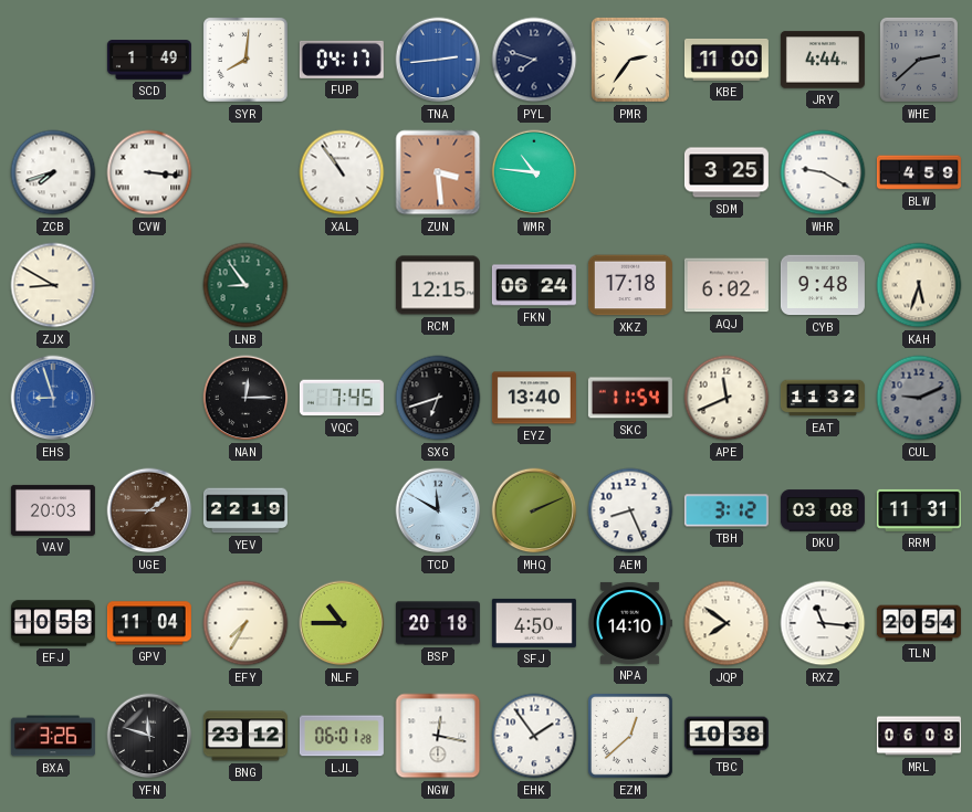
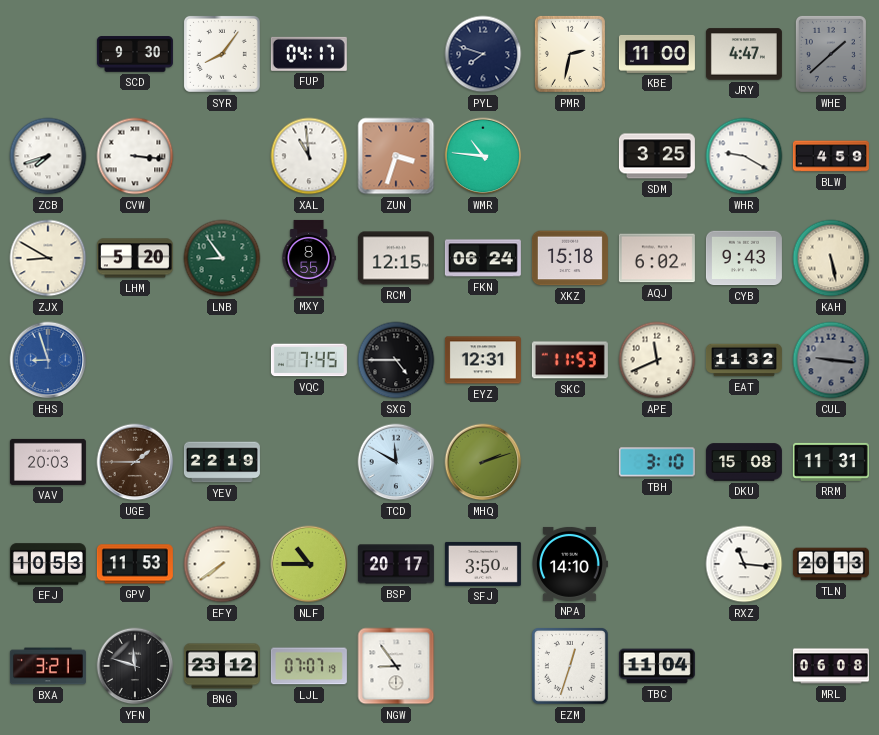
SCD: 1:49 -> 9:30
SYR: 8:01 -> 8:06
TNA: 2:44 -> none
PMR: 2:36 -> 2:32
JRY: 4:44 -> 4:47
WHE: 2:38 -> 1:38
XAL: 10:54 -> 10:59
ZUN: 3:29 -> 3:33
LHM: none -> 5:20
MXY: none -> 8:55
XKZ: 17:18 -> 15:18
CYB: 9:48 -> 9:43
KAH: 5:33 -> 5:28
NAN: 12:15 -> none
SXG: 6:42 -> 4:45
EYZ: 13:40 -> 12:31
SKC: 11:54 -> 11:53
CUL: 9:11 -> 9:16
MHQ: 2:11 -> 2:12
AEM: 8:26 -> none
TBH: 3:12 -> 3:10
DKU: 03:08 -> 15:08
GPV: 11:04 -> 11:53
EFY: 7:35 -> 7:39
BSP: 20:18 -> 20:17
SFJ: 4:50 -> 3:50
JQP: 7:51 -> none
TLN: 20:54 -> 20:13
BXA: 3:26 -> 3:21
LJL: 06:01 -> 07:07
NGW: 12:17 -> 8:54
EHK: 1:54 -> none
EZM: 12:38 -> 12:33
TBC: 10:38 -> 11:04
